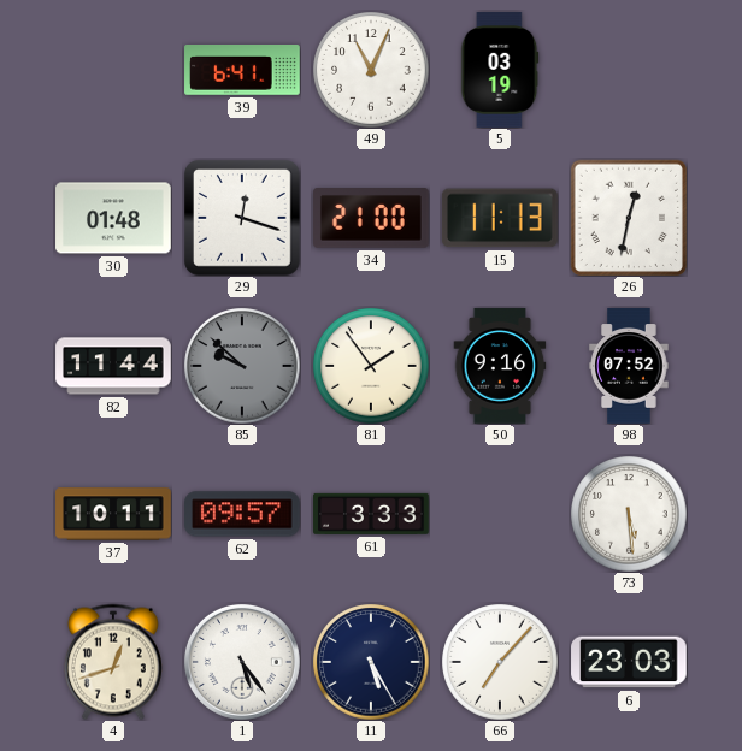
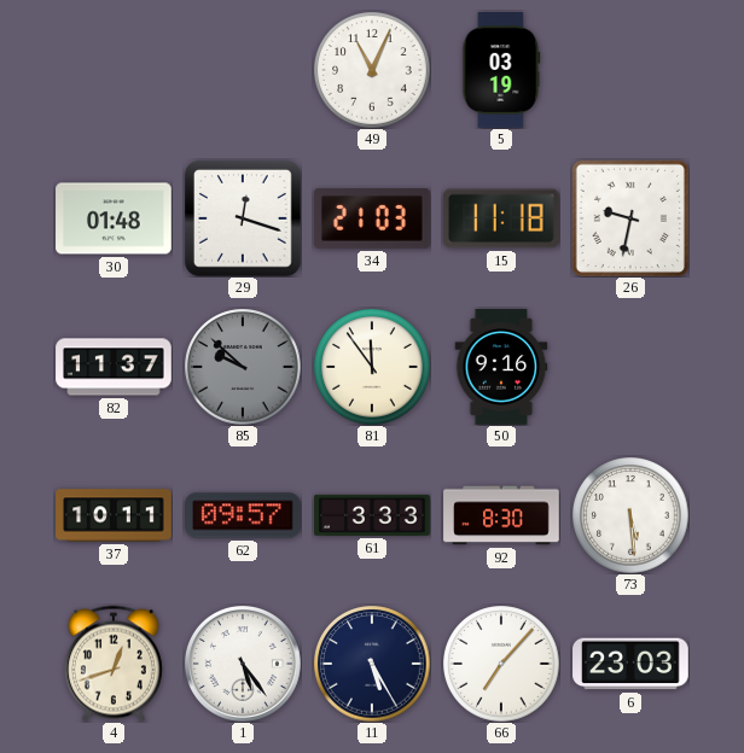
39: 6:41 -> none
34: 21:00 -> 21:03
15: 11:13 -> 11:18
26: 12:32 -> 9:32
82: 11:44 -> 11:37
81: 1:54 -> 11:54
98: 07:52 -> none
92: none -> 8:30
